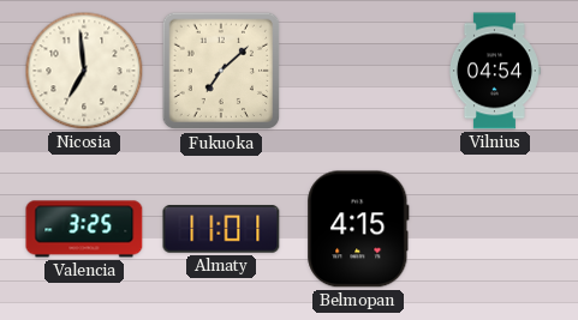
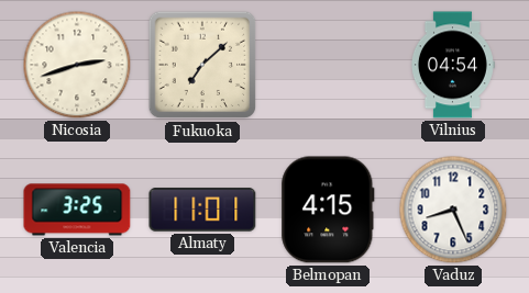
Nicosia: 6:59 -> 2:42
Vaduz: none -> 8:26
